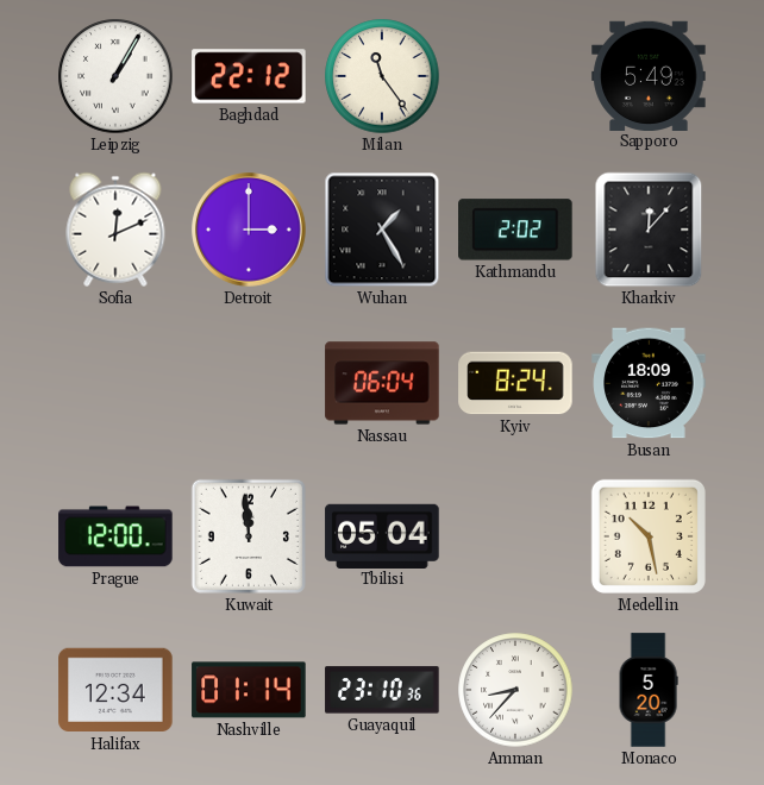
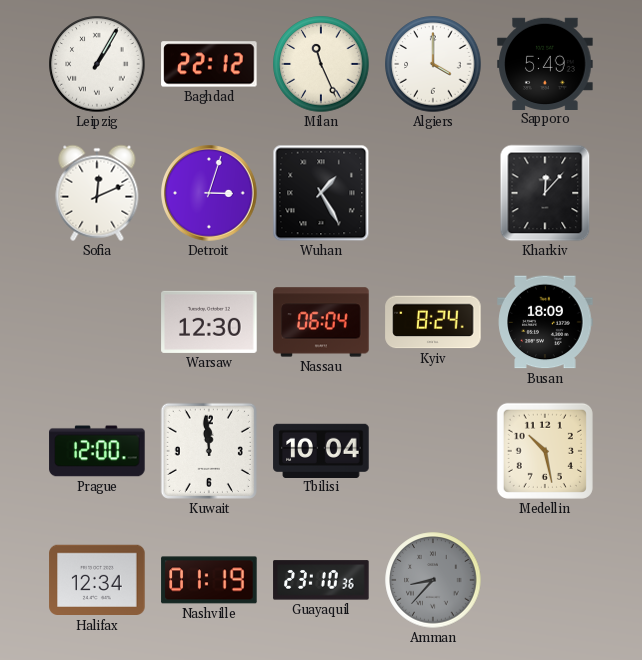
Milan: 11:24 -> 11:26
Algiers: none -> 4:00
Detroit: 3:00 -> 3:03
Kathmandu: 2:02 -> none
Warsaw: none -> 12:30
Tbilisi: 05:04 -> 10:04
Nashville: 01:14 -> 01:19
Amman dial: white -> grey
Monaco: 5:20 -> none
